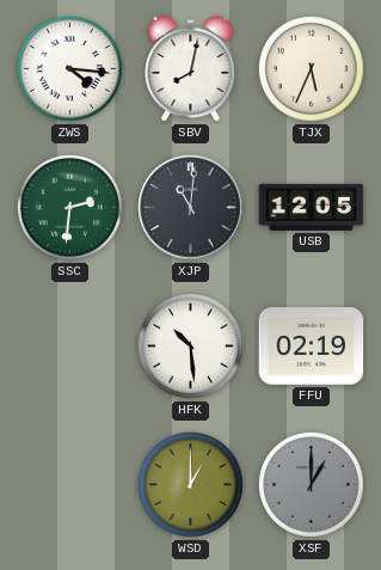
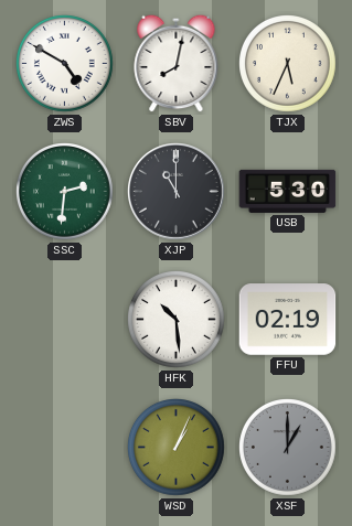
ZWS: 4:16 -> 4:50
XJP: 11:01 -> 11:00
USB: 12:05 -> 5:30
WSD: 1:00 -> 1:04
